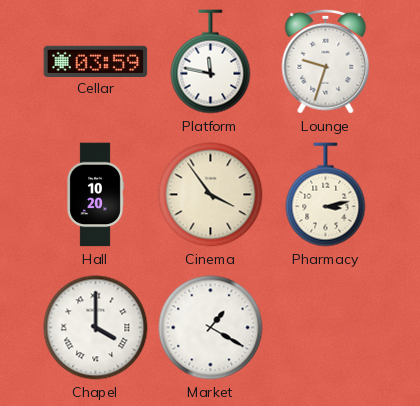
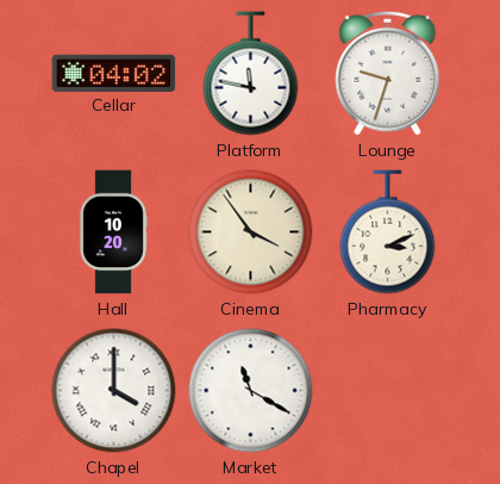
Cellar: 03:59 -> 04:02
Pharmacy: 3:13 -> 3:11
Market: 1:20 -> 11:20
